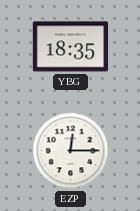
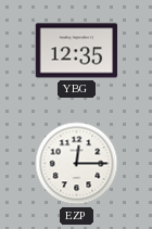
YBG: 18:35 -> 12:35
